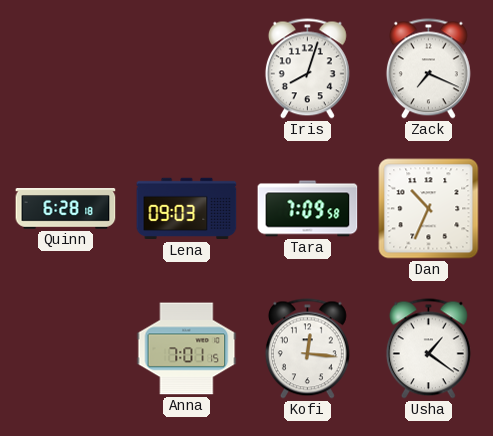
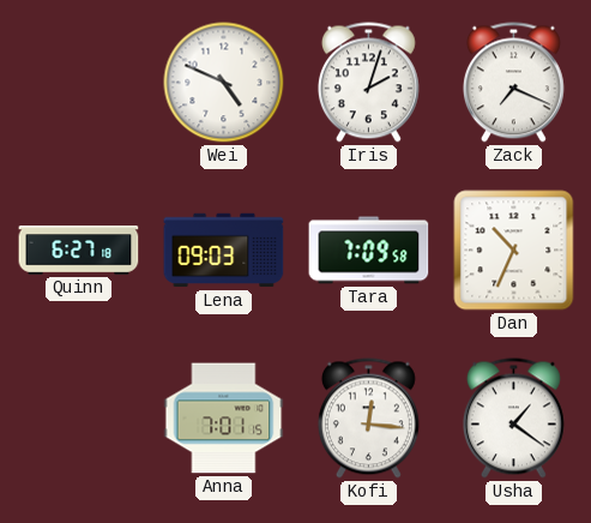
Wei: none -> 4:49
Iris: 8:03 -> 2:03
Quinn: 6:28 -> 6:27
